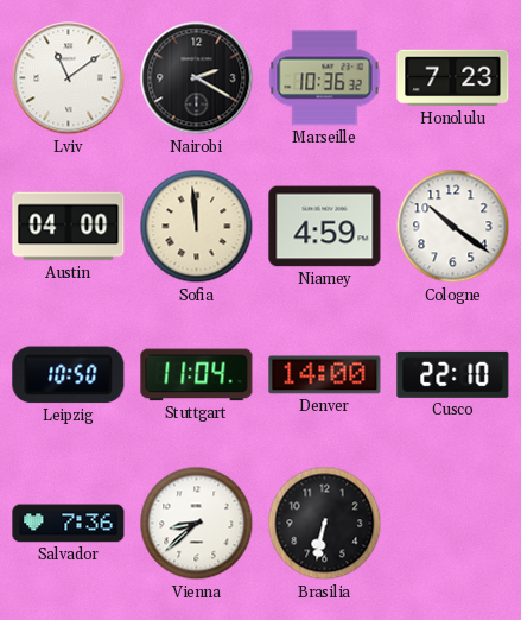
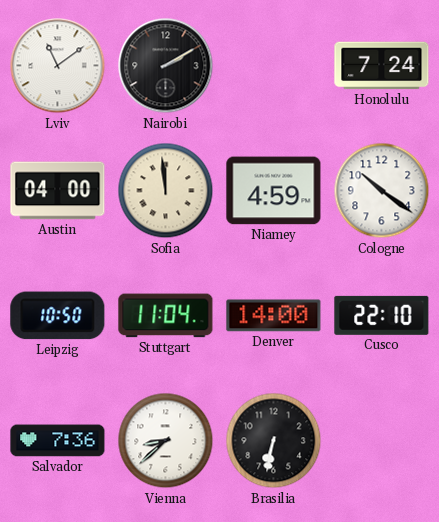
Nairobi: 2:20 -> 2:10
Marseille: 10:36 -> none
Honolulu: 7:23 -> 7:24
